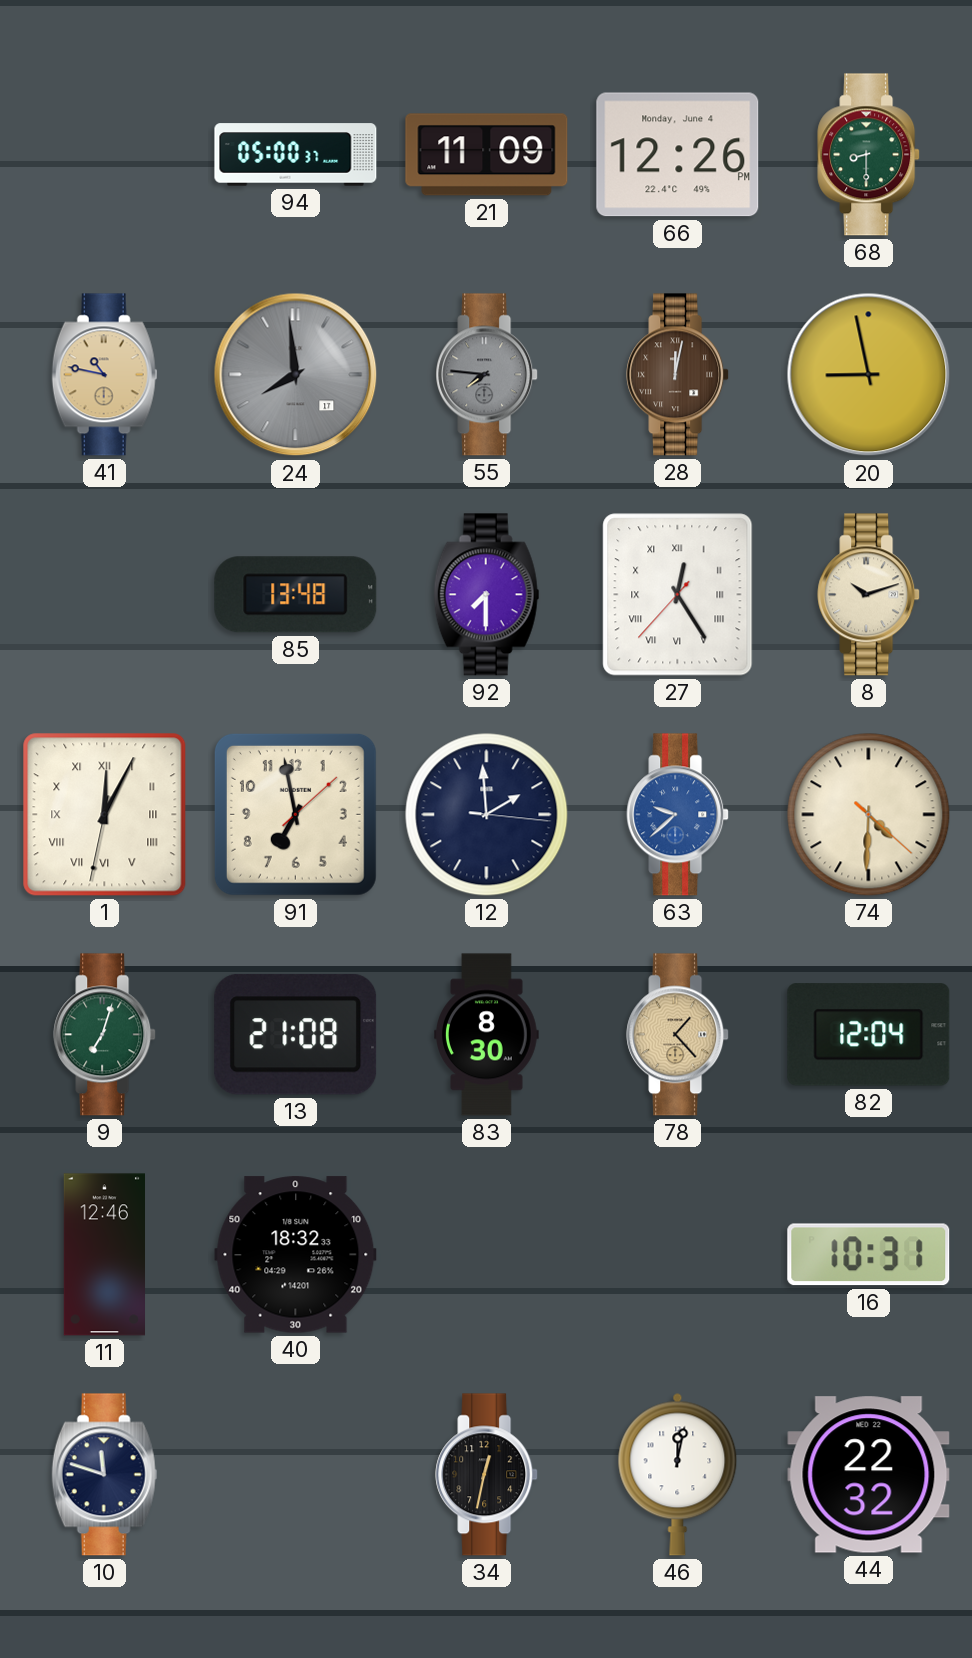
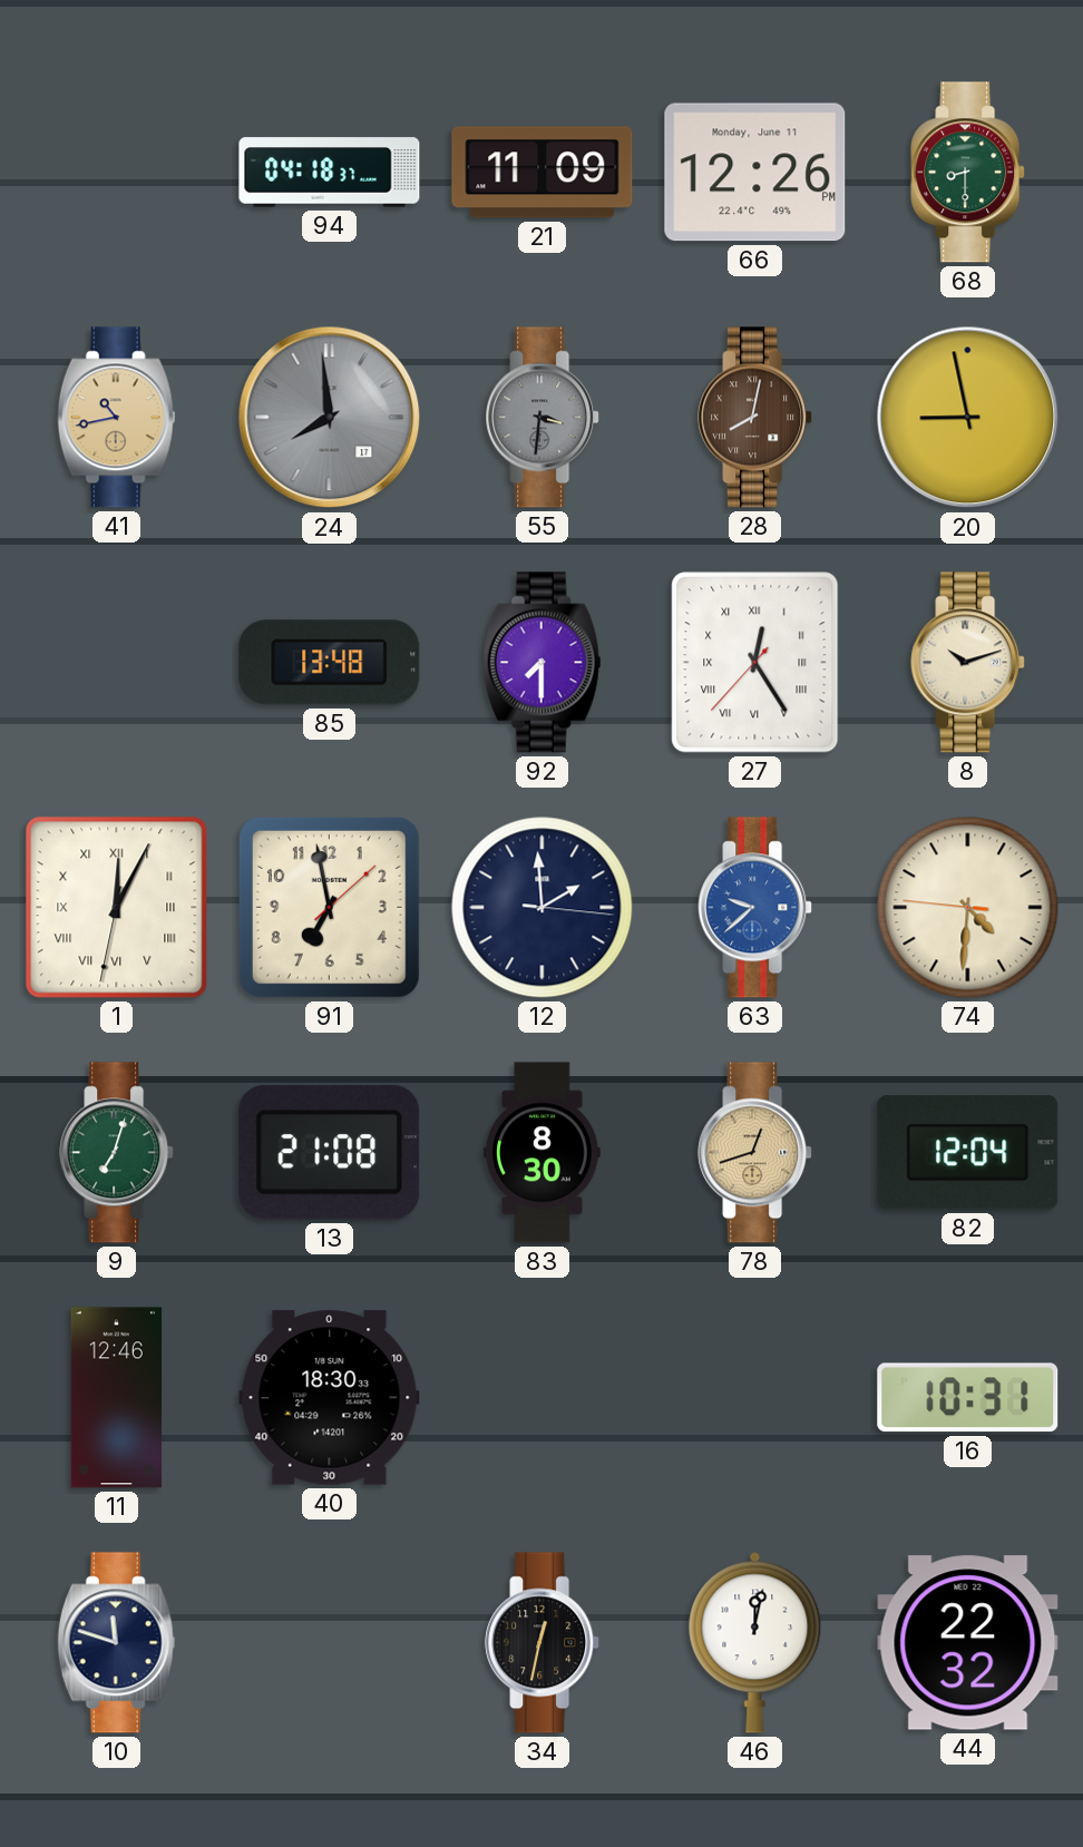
94: 05:00 -> 04:18
66 date: Monday, June 4 -> Monday, June 11
41: 10:47 -> 10:43
55: 7:46 -> 3:31
28: 12:02 -> 8:02
74: 4:30:22 -> 4:30:46
78: 1:23 -> 12:42
40: 18:32 -> 18:30
